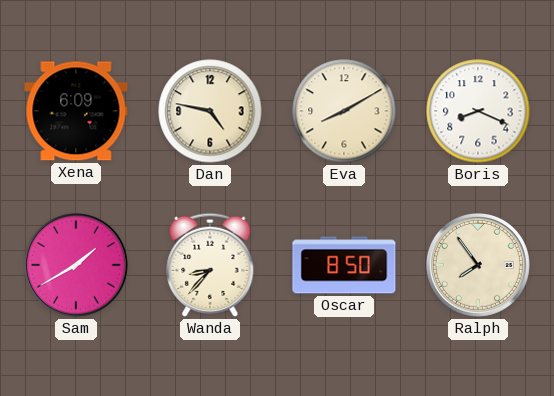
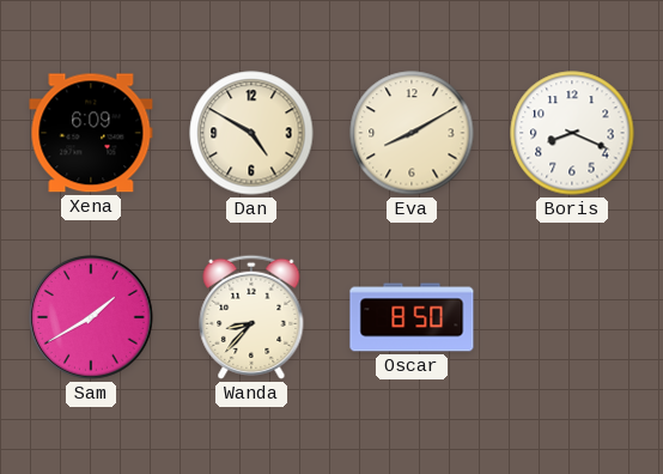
Dan: 4:47 -> 4:50
Ralph: 7:54 -> none
